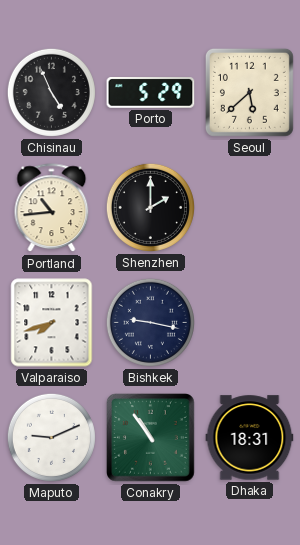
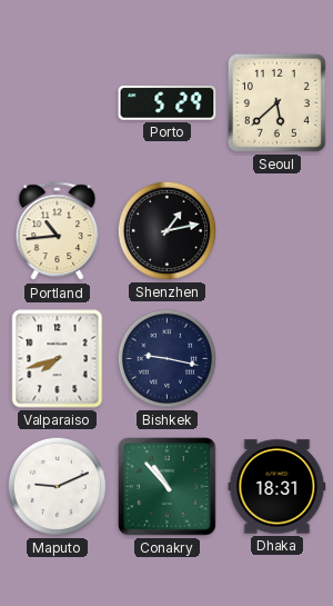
Chisinau: 4:56 -> none
Shenzhen: 2:00 -> 1:13
Conakry: 10:54 -> 10:53
